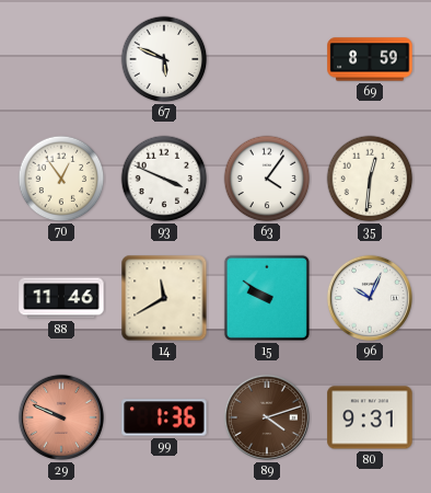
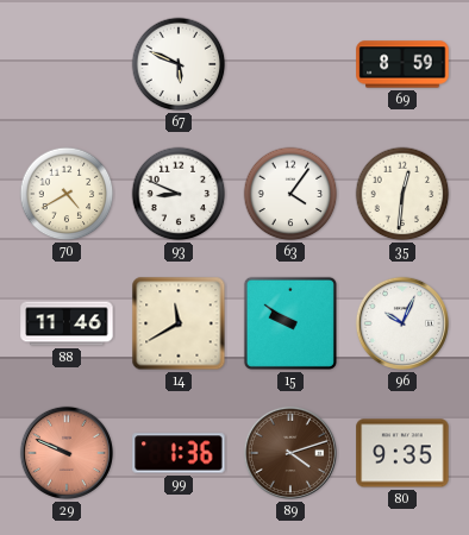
70: 12:54 -> 4:40
93: 3:49 -> 8:49
80: 9:31 -> 9:35
